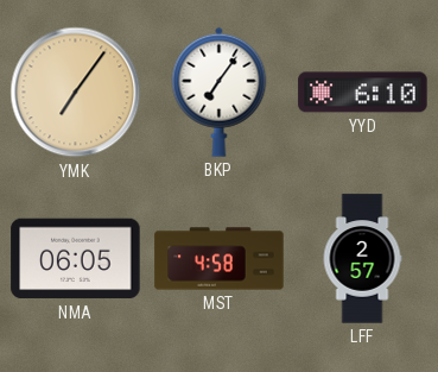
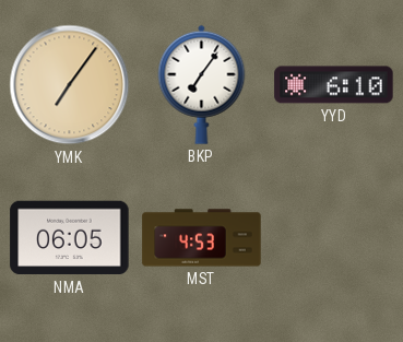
MST: 4:58 -> 4:53
LFF: 2:57 -> none
